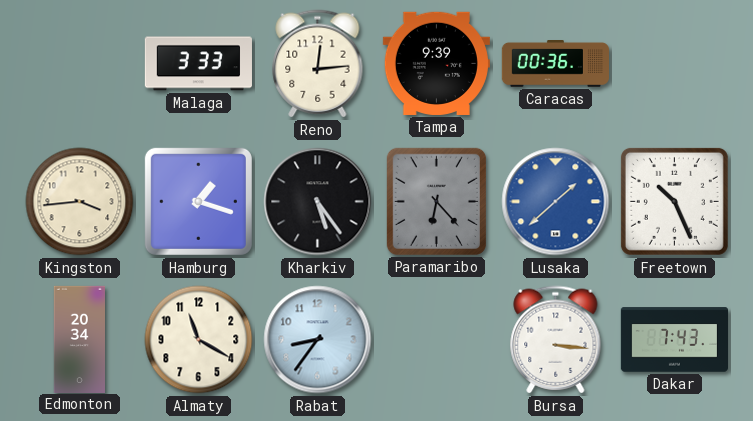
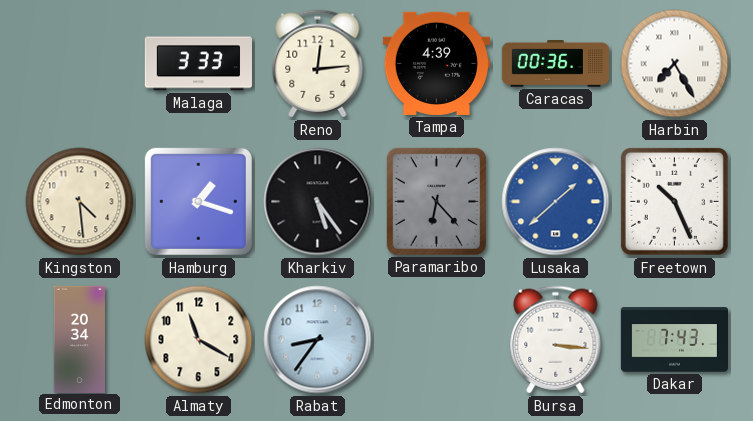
Tampa: 9:39 -> 4:39
Harbin: none -> 7:25
Kingston: 3:44 -> 4:29
